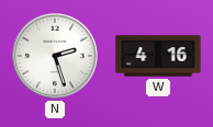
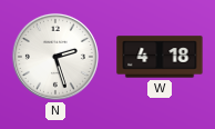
W: 4:16 -> 4:18
